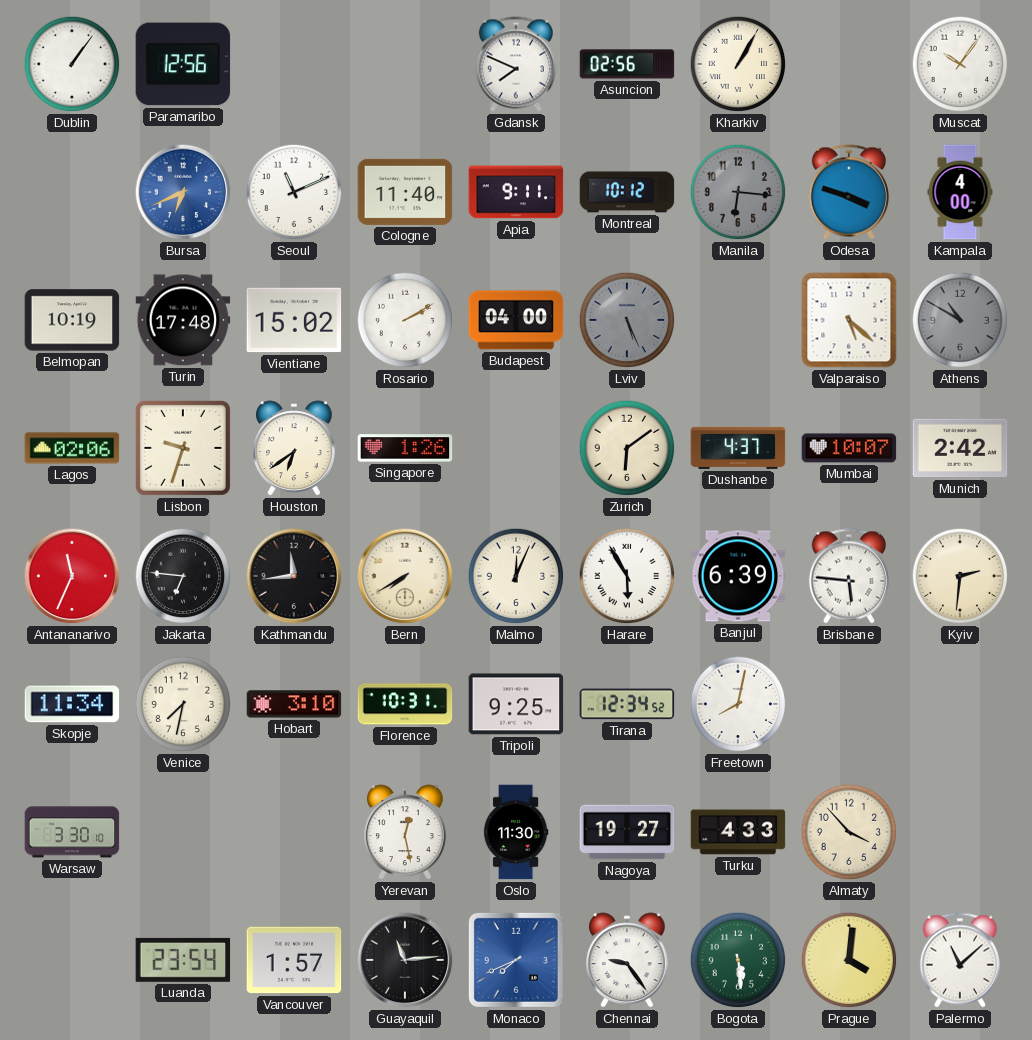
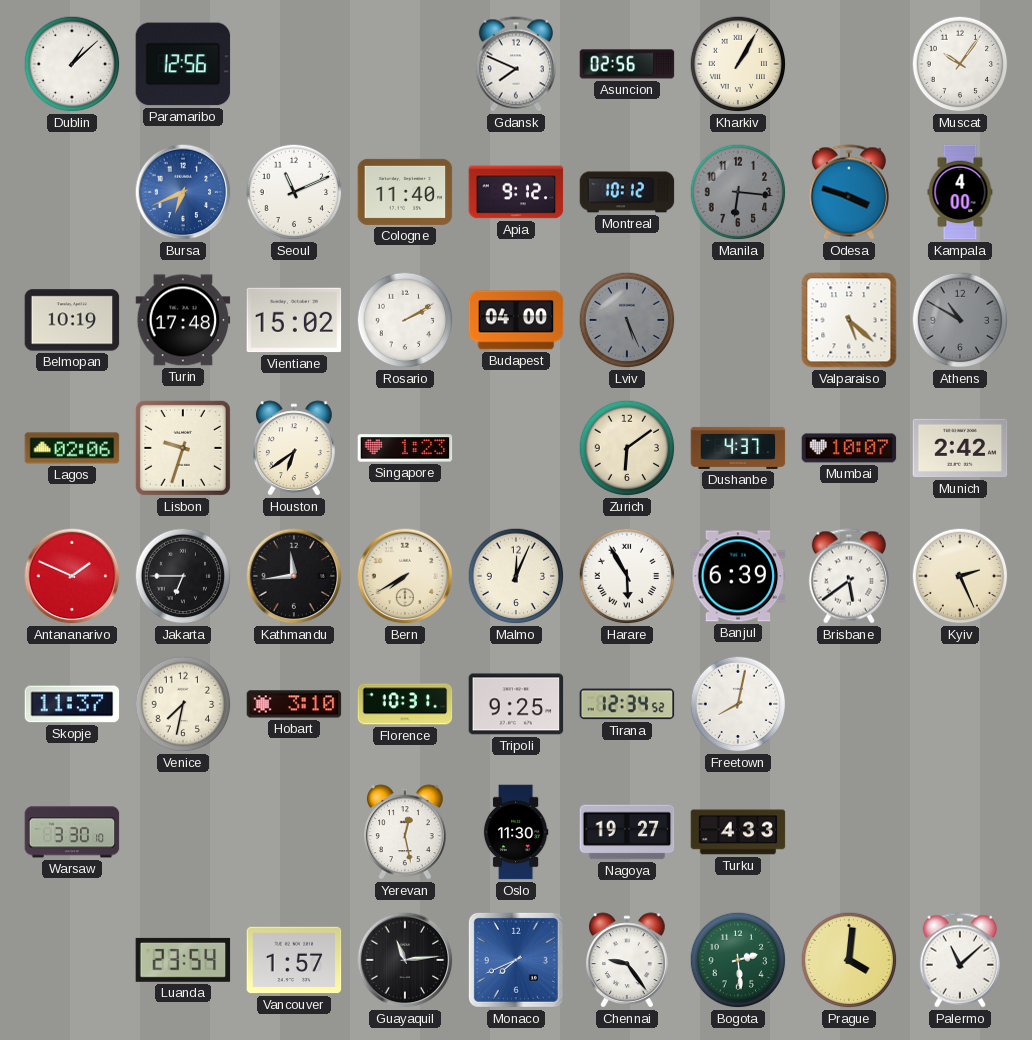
Dublin: 1:06 -> 1:08
Apia: 9:11 -> 9:12
Singapore: 1:26 -> 1:23
Antananarivo: 11:34 -> 1:49
Jakarta: 6:46 -> 6:45
Brisbane: 5:46 -> 5:39
Kyiv: 2:31 -> 2:26
Skopje: 11:34 -> 11:37
Almaty: 3:53 -> none
Bogota: 5:29 -> 2:29
